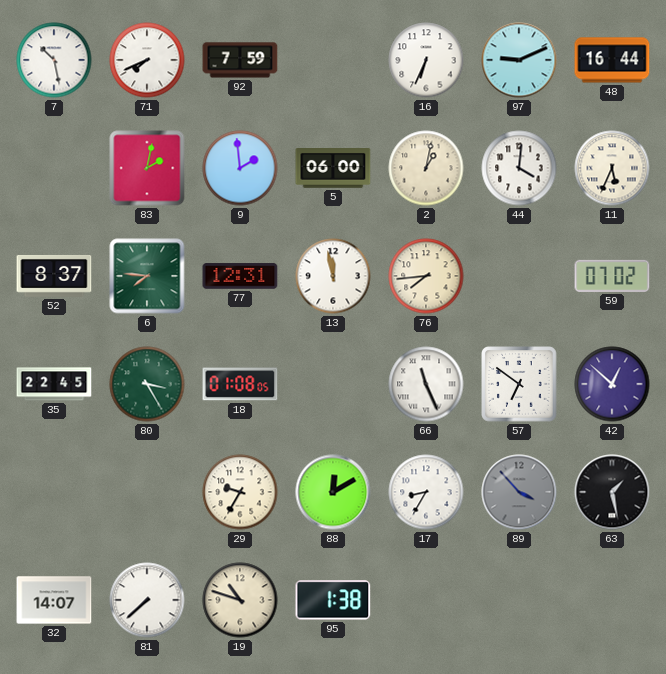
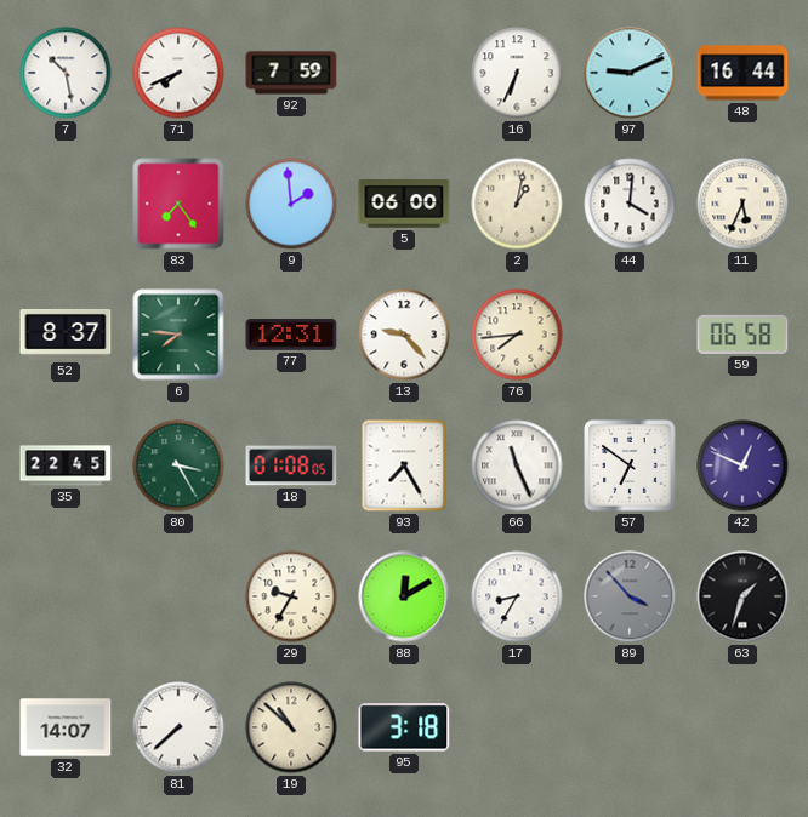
83: 2:02 -> 7:24
13: 11:58 -> 9:23
59: 07:02 -> 06:58
93: none -> 7:25
42: 12:52 -> 12:49
63: 1:28 -> 1:33
19: 10:48 -> 10:52
95: 1:38 -> 3:18
